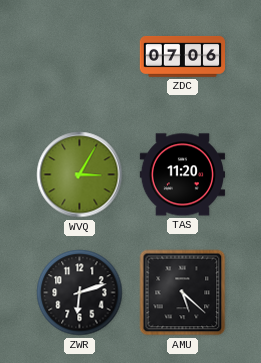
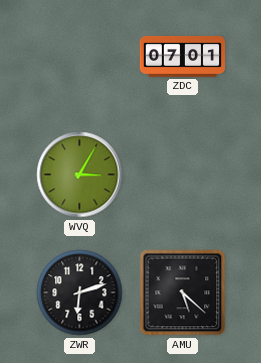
ZDC: 07:06 -> 07:01
TAS: 11:20 -> none
